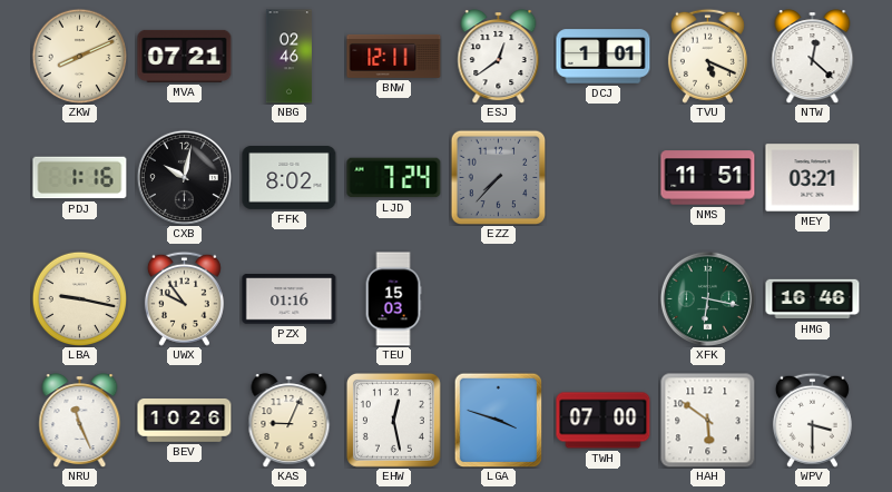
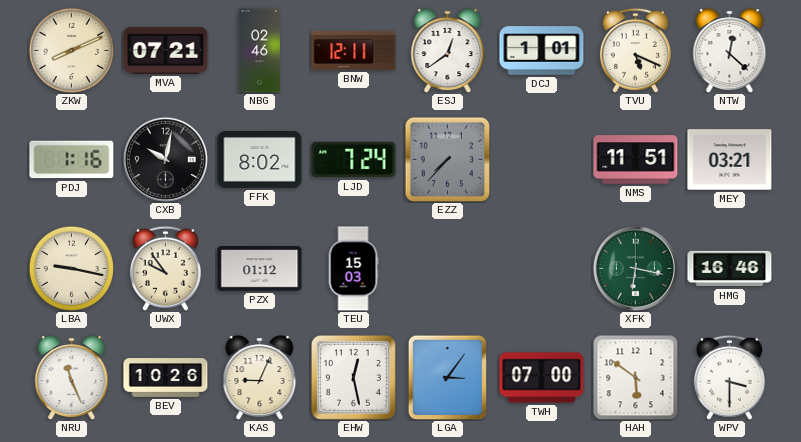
PZX: 01:16 -> 01:12
LGA: 3:48 -> 3:06
